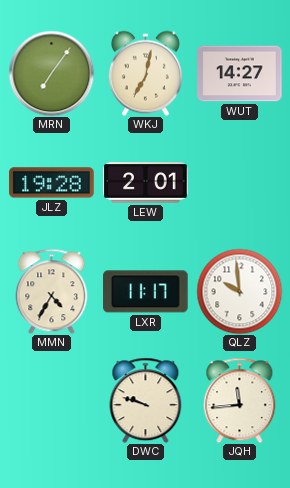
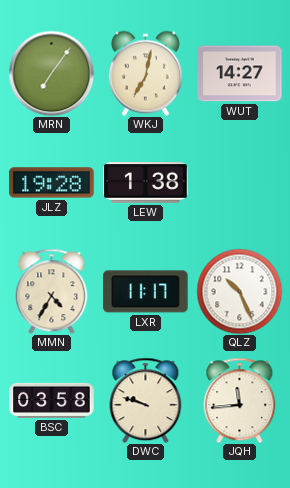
LEW: 2:01 -> 1:38
QLZ: 9:59 -> 10:26
BSC: none -> 03:58
